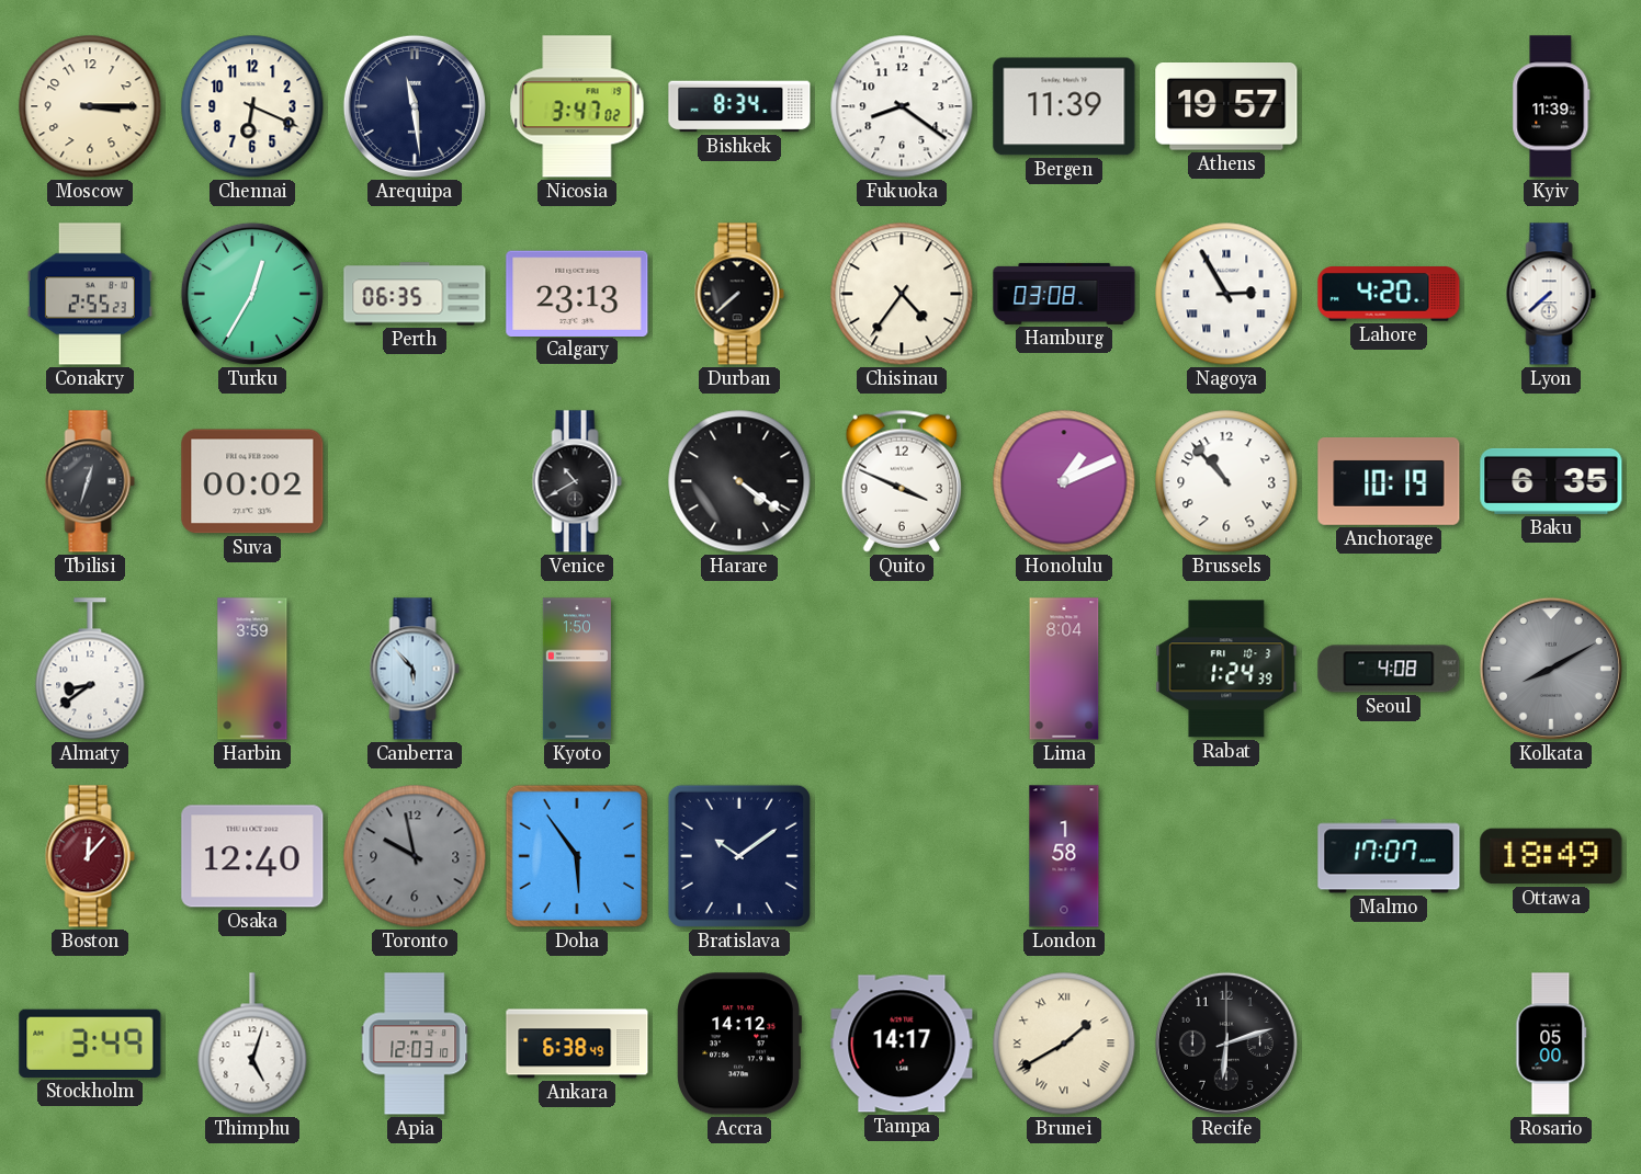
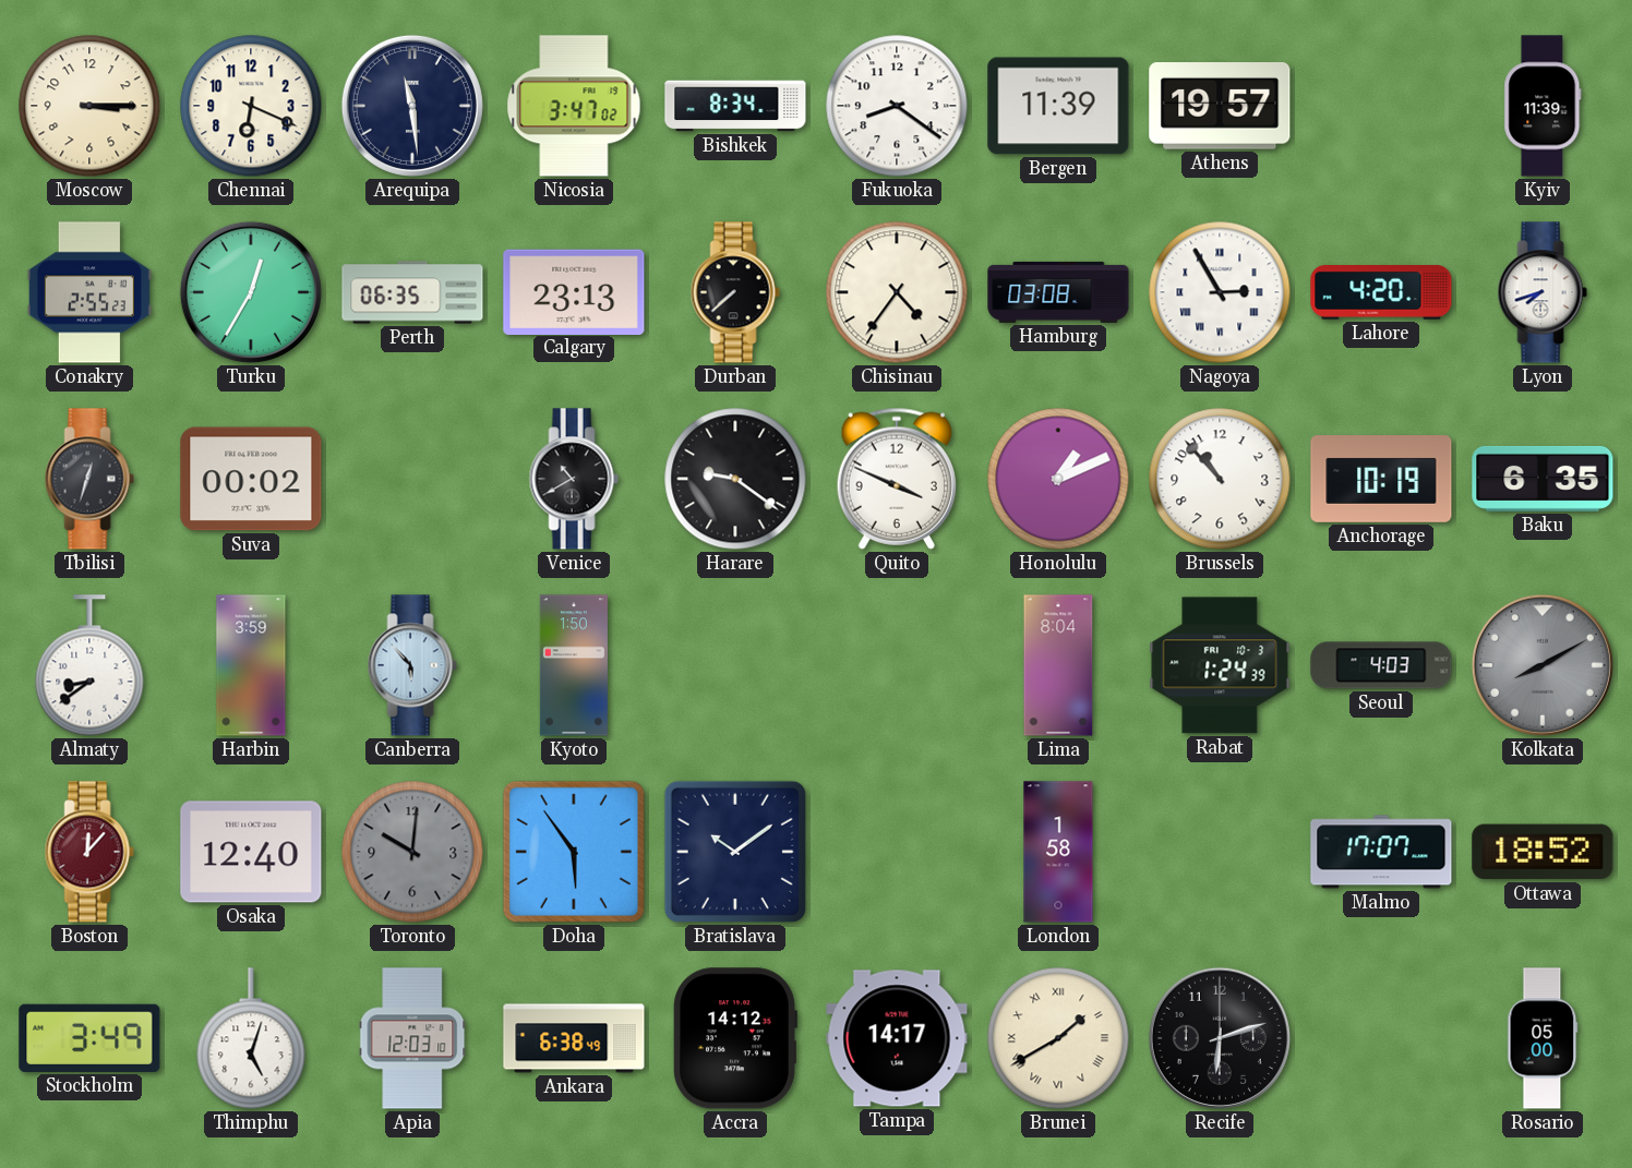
Lyon: 7:38 -> 7:42
Harare: 4:21 -> 9:21
Seoul: 4:08 -> 4:03
Toronto: 9:58 -> 10:01
Ottawa: 18:49 -> 18:52
